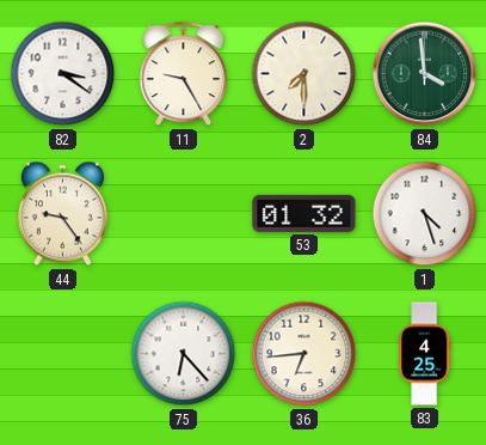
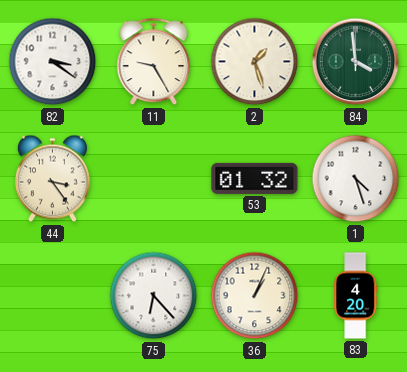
2: 7:30 -> 1:27
44: 9:24 -> 3:24
36: 6:44 -> 1:04
83: 4:25 -> 4:20
